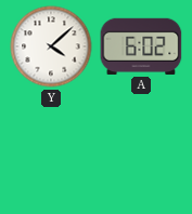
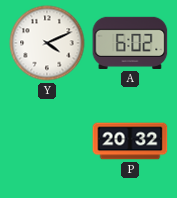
Y: 4:08 -> 4:11
P: none -> 20:32
